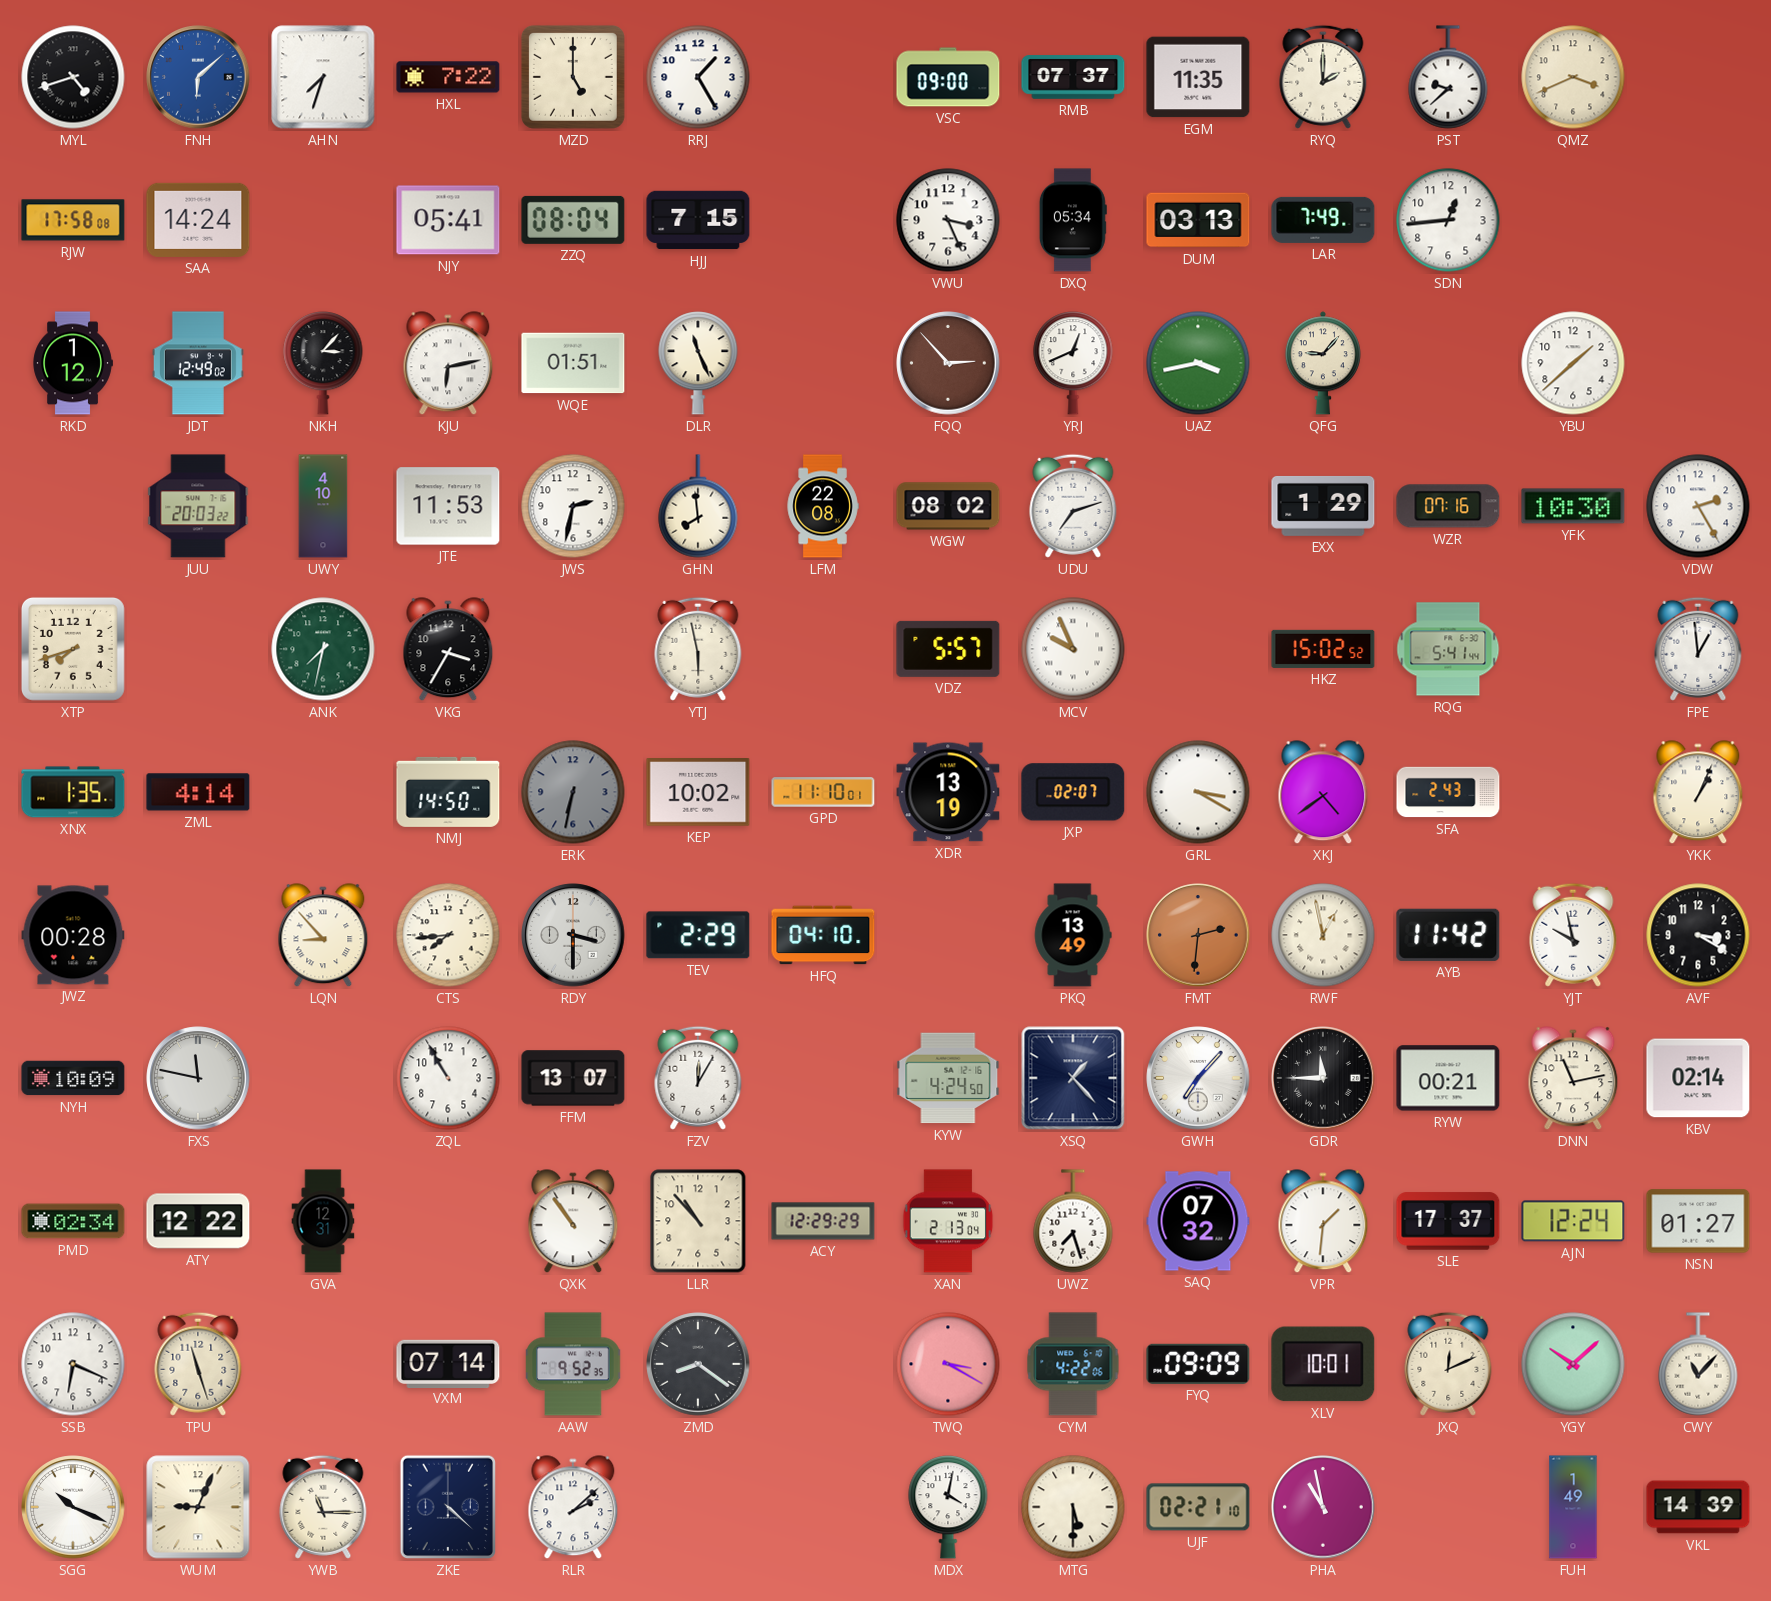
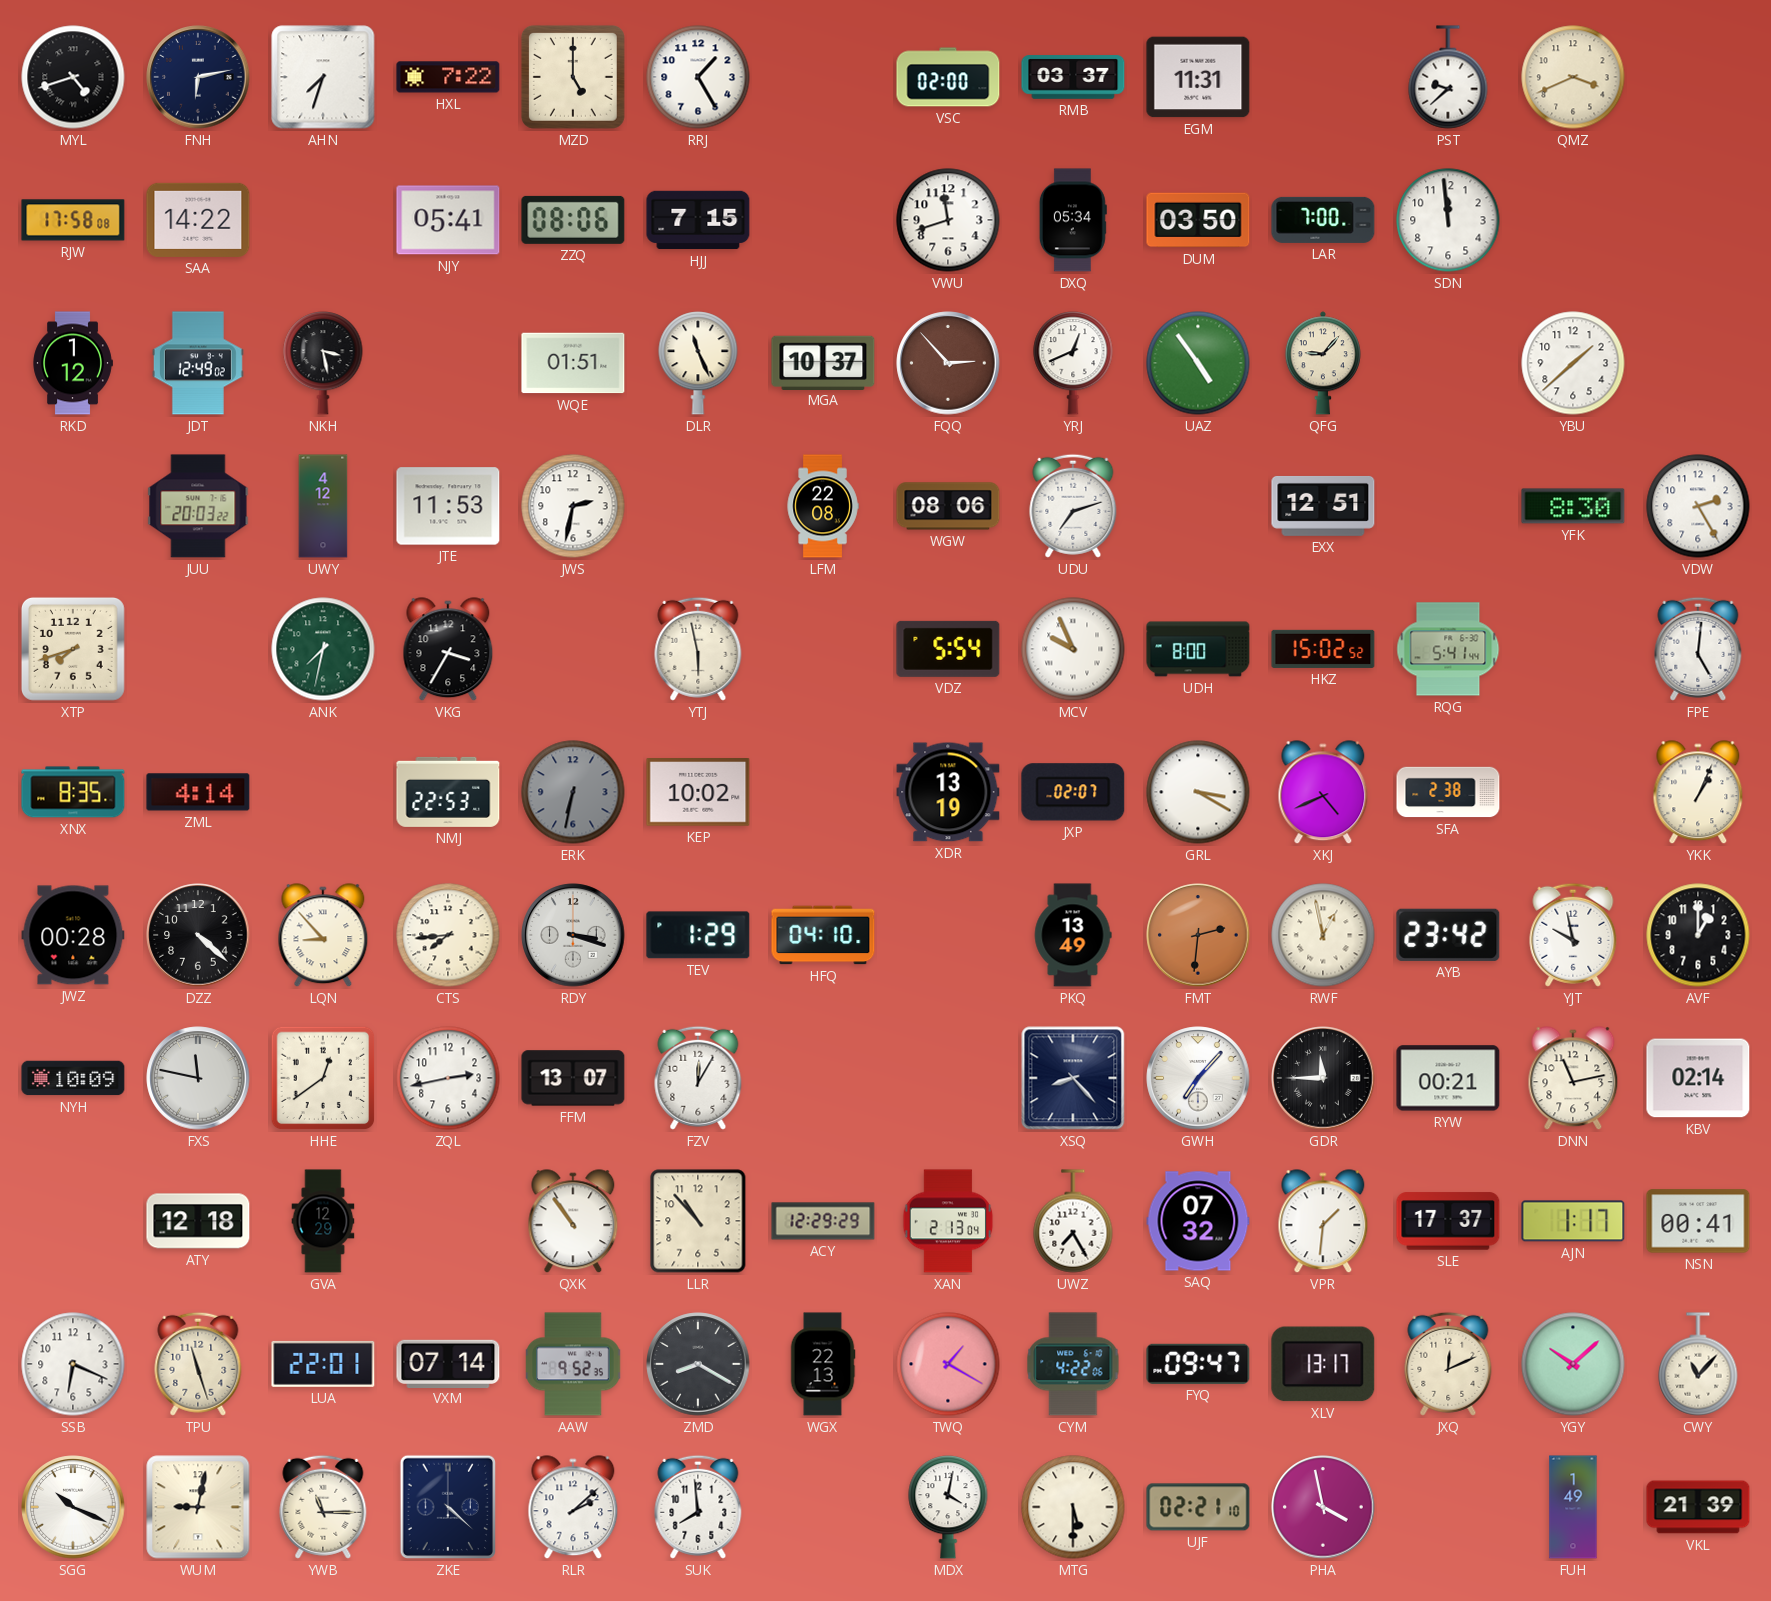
FNH: 6:08 -> 6:13
FNH dial: blue -> navy
VSC: 09:00 -> 02:00
RMB: 07:37 -> 03:37
EGM: 11:35 -> 11:31
RYQ: 2:00 -> none
SAA: 14:24 -> 14:22
ZZQ: 08:04 -> 08:06
VWU: 3:26 -> 11:42
DUM: 03:13 -> 03:50
LAR: 7:49 -> 7:00
SDN: 12:44 -> 11:59
NKH: 3:07 -> 3:28
KJU: 6:13 -> none
MGA: none -> 10:37
UAZ: 3:43 -> 4:54
UWY: 4:10 -> 4:12
GHN: 7:59 -> none
WGW: 08:02 -> 08:06
EXX: 1:29 -> 12:51
WZR: 07:16 -> none
YFK: 10:30 -> 8:30
VDZ: 5:57 -> 5:54
UDH: none -> 8:00
FPE: 12:59 -> 5:01
XNX: 1:35 -> 8:35
NMJ: 14:50 -> 22:53
GPD: 11:10 -> none
XKJ: 4:39 -> 4:41
SFA: 2:43 -> 2:38
DZZ: none -> 4:22
RDY: 3:30 -> 3:18
TEV: 2:29 -> 1:29
AYB: 11:42 -> 23:42
AVF: 3:20 -> 1:00
HHE: none -> 12:39
ZQL: 10:55 -> 2:43
KYW: 4:24 -> none
XSQ: 1:23 -> 8:23
PMD: 02:34 -> none
ATY: 12:22 -> 12:18
GVA: 12:31 -> 12:29
UWZ: 7:27 -> 7:25
AJN: 12:24 -> 1:17
NSN: 01:27 -> 00:41
LUA: none -> 22:01
ZMD: 8:21 -> 8:20
WGX: none -> 22:13
TWQ: 3:20 -> 1:20
FYQ: 09:09 -> 09:47
XLV: 10:01 -> 13:17
WUM: 9:04 -> 9:02
SUK: none -> 7:59
PHA: 10:58 -> 3:58
VKL: 14:39 -> 21:39
